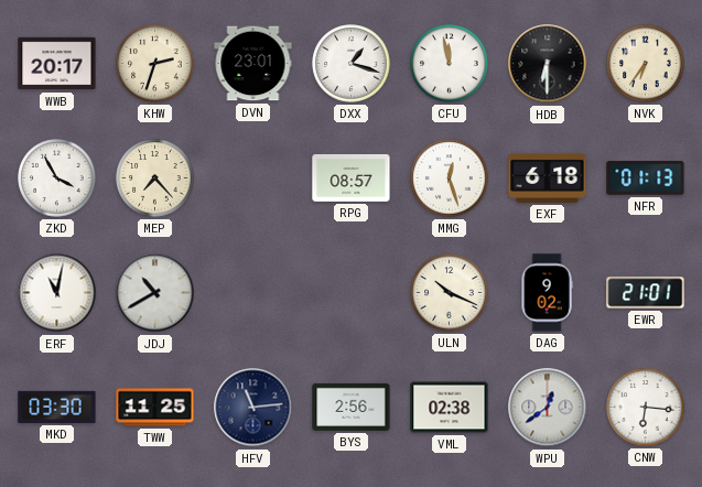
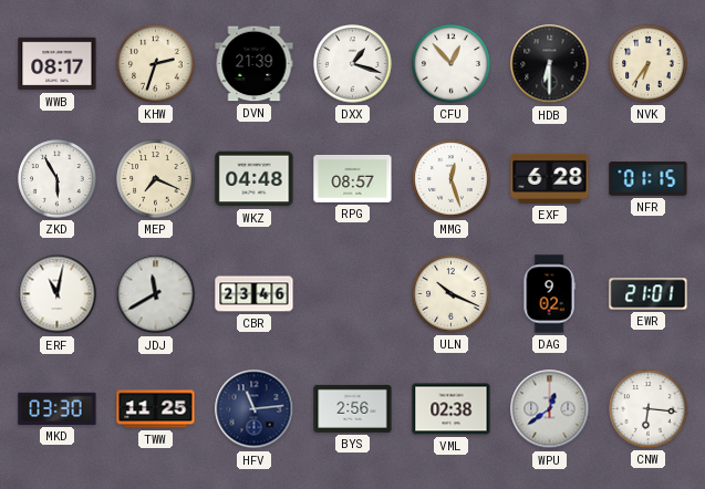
WWB: 20:17 -> 08:17
DVN: 23:01 -> 21:39
CFU: 11:58 -> 12:53
ZKD: 3:55 -> 5:55
MEP: 7:23 -> 7:19
WKZ: none -> 04:48
EXF: 6:18 -> 6:28
NFR: 01:13 -> 01:15
JDJ: 10:40 -> 11:40
CBR: none -> 23:46
